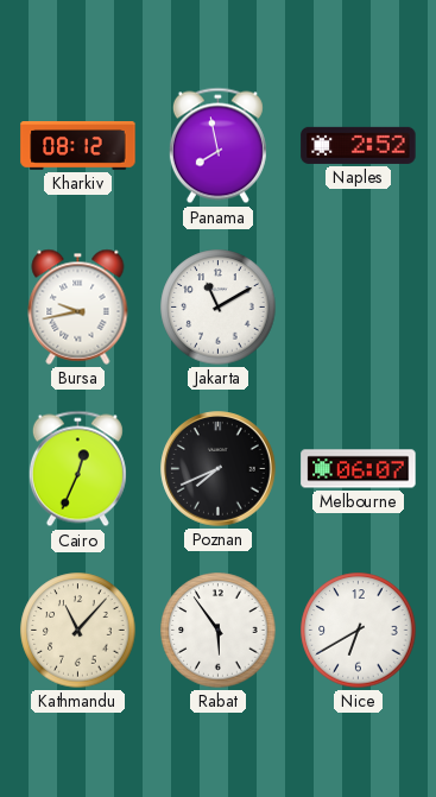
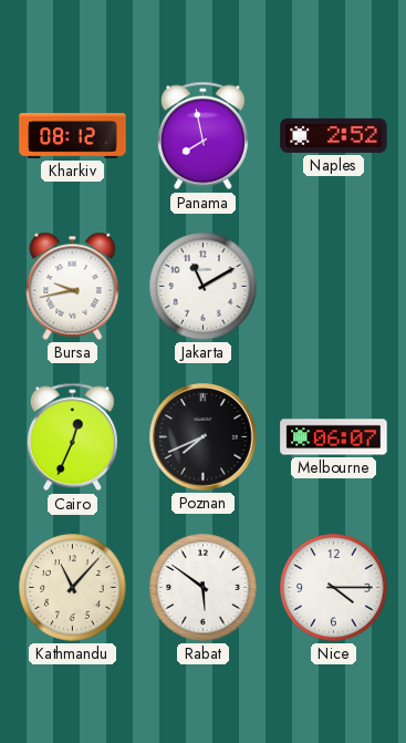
Rabat: 5:54 -> 5:51
Nice: 6:40 -> 4:15
